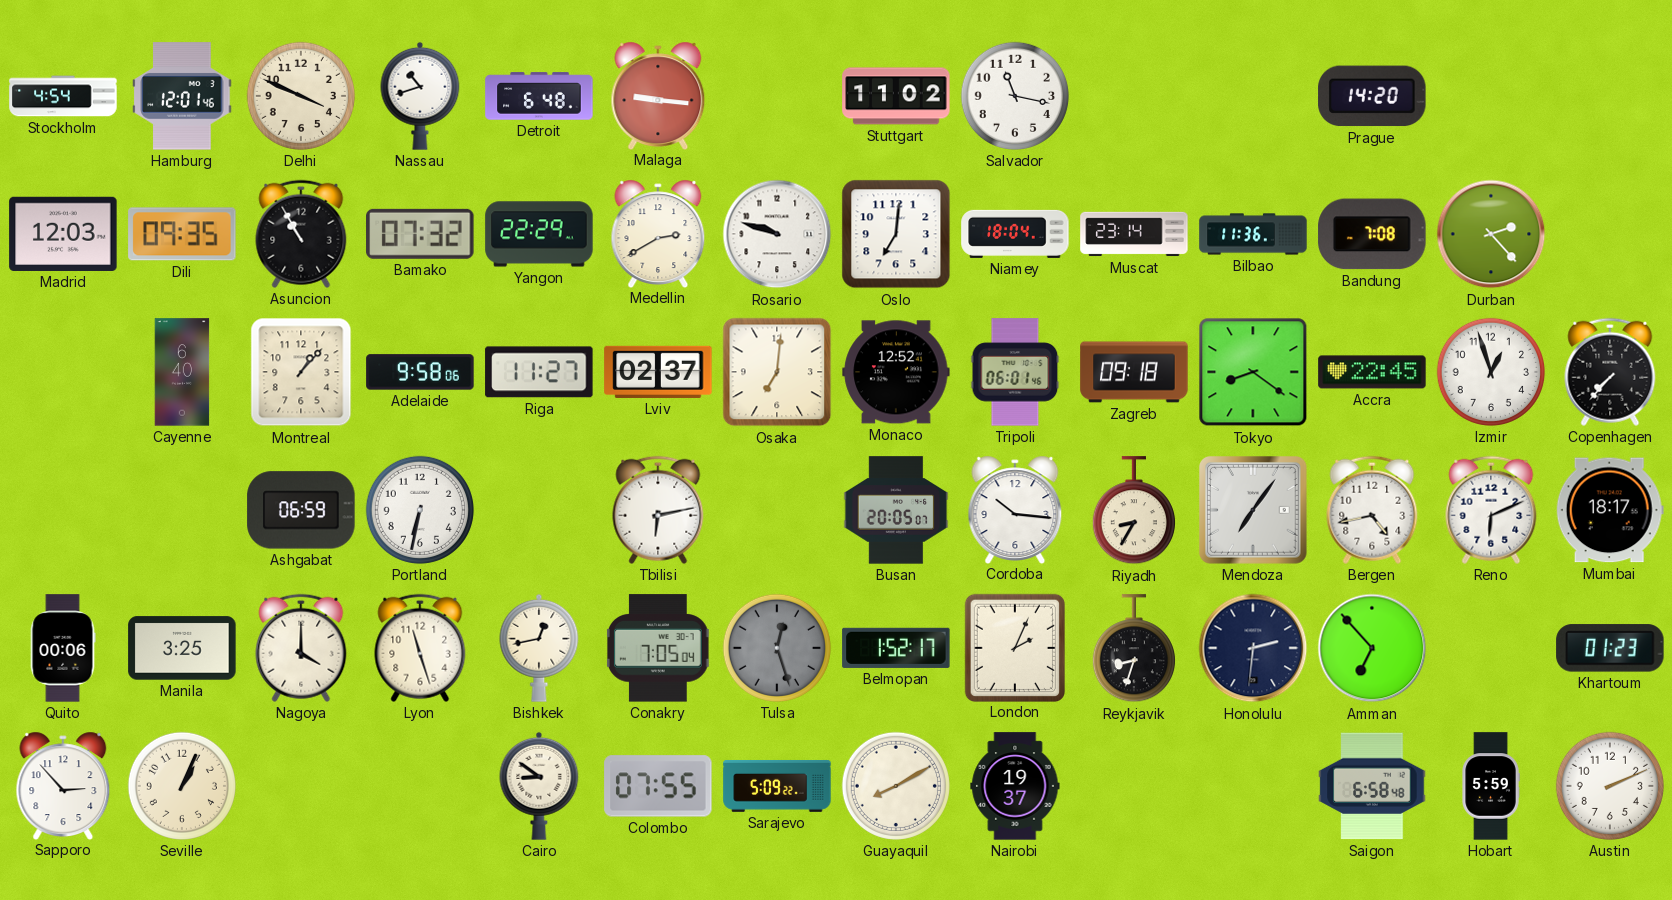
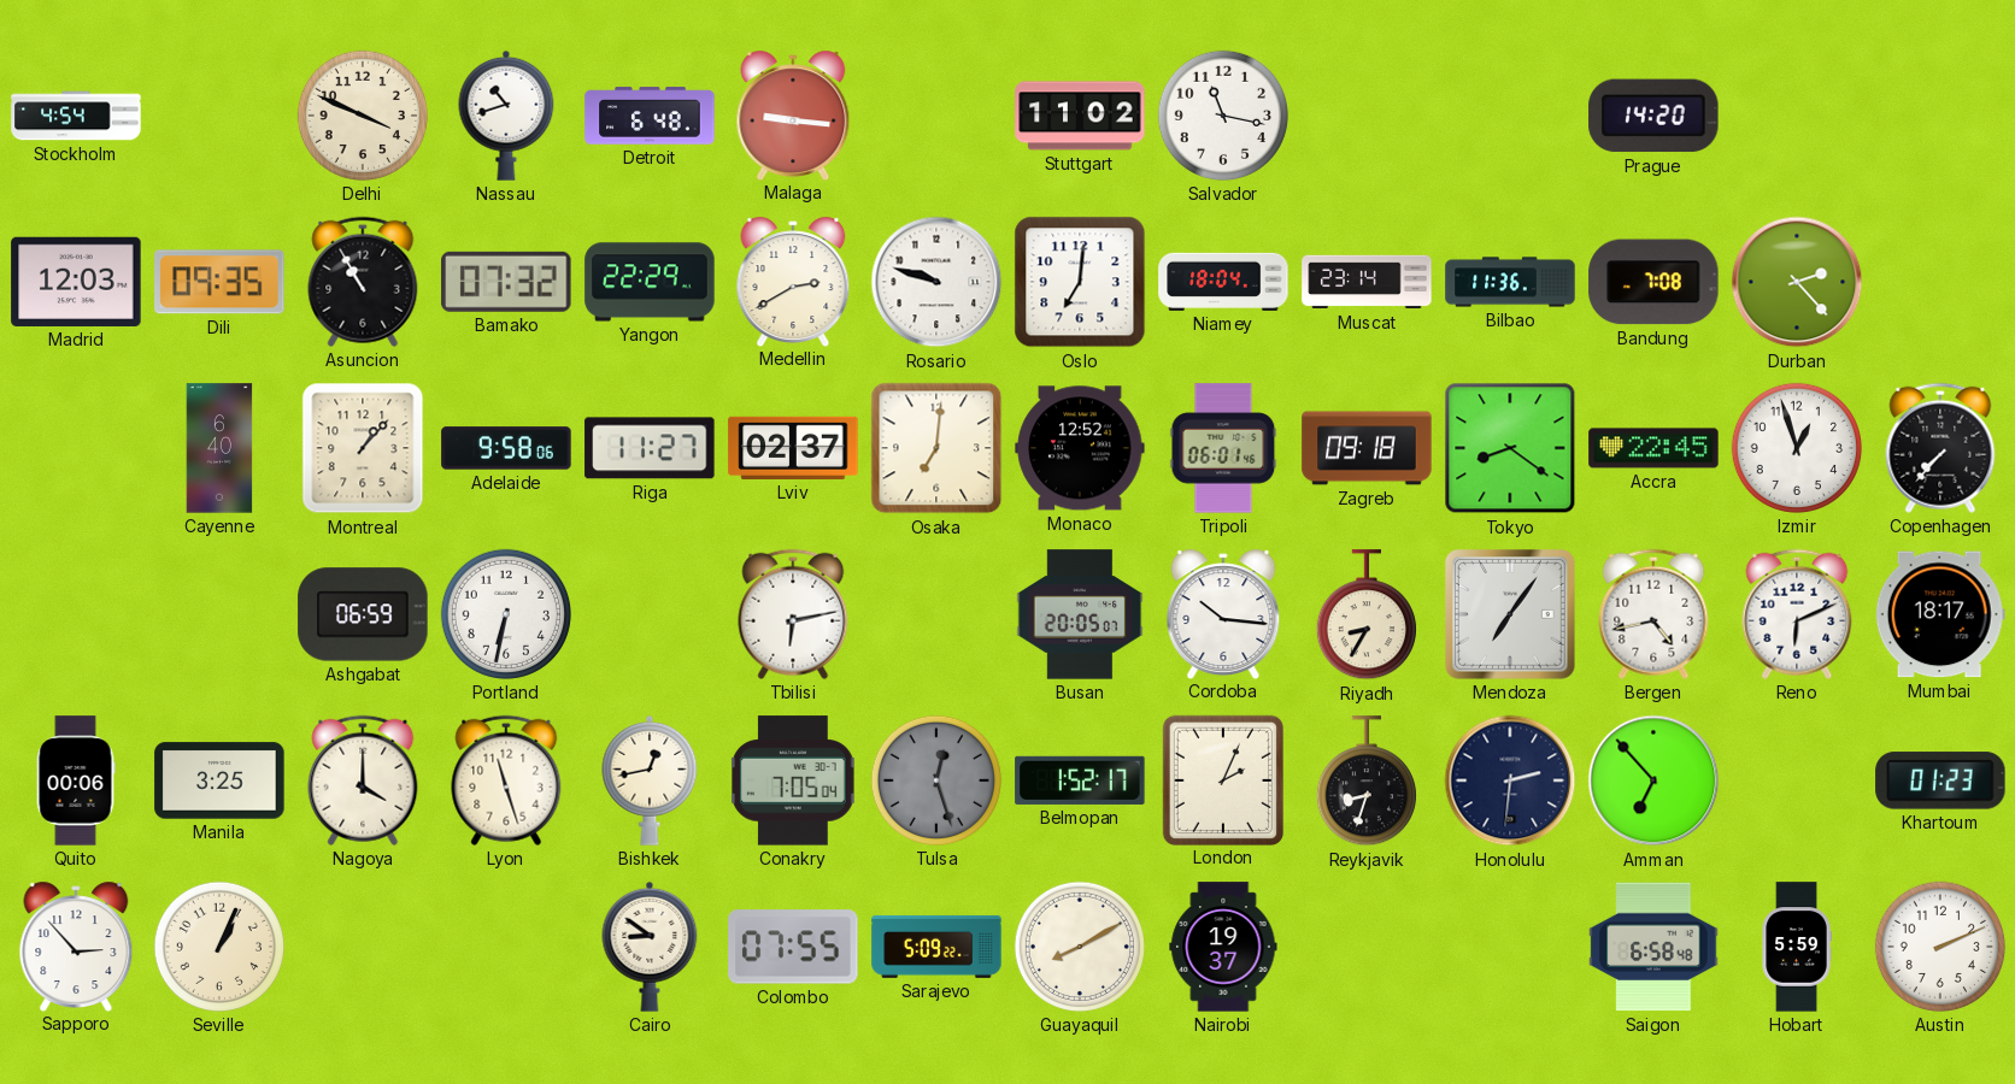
Hamburg: 12:01 -> none
